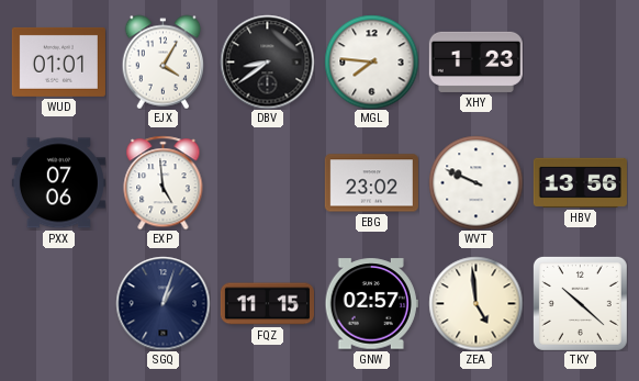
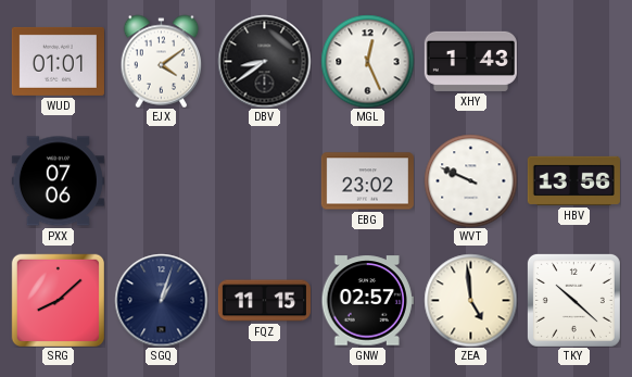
EJX: 4:05 -> 4:09
MGL: 7:46 -> 12:26
XHY: 1:23 -> 1:43
EXP: 4:59 -> none
SRG: none -> 8:08
